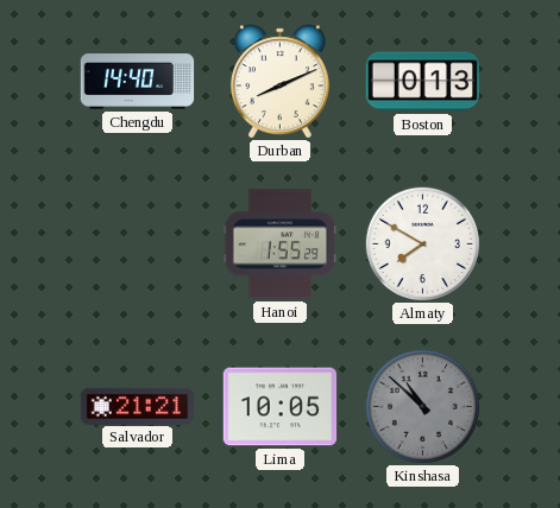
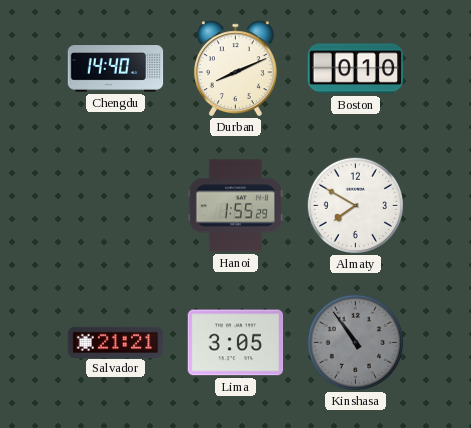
Boston: 0:13 -> 0:10
Lima: 10:05 -> 3:05
Kinshasa: 10:52 -> 10:54
